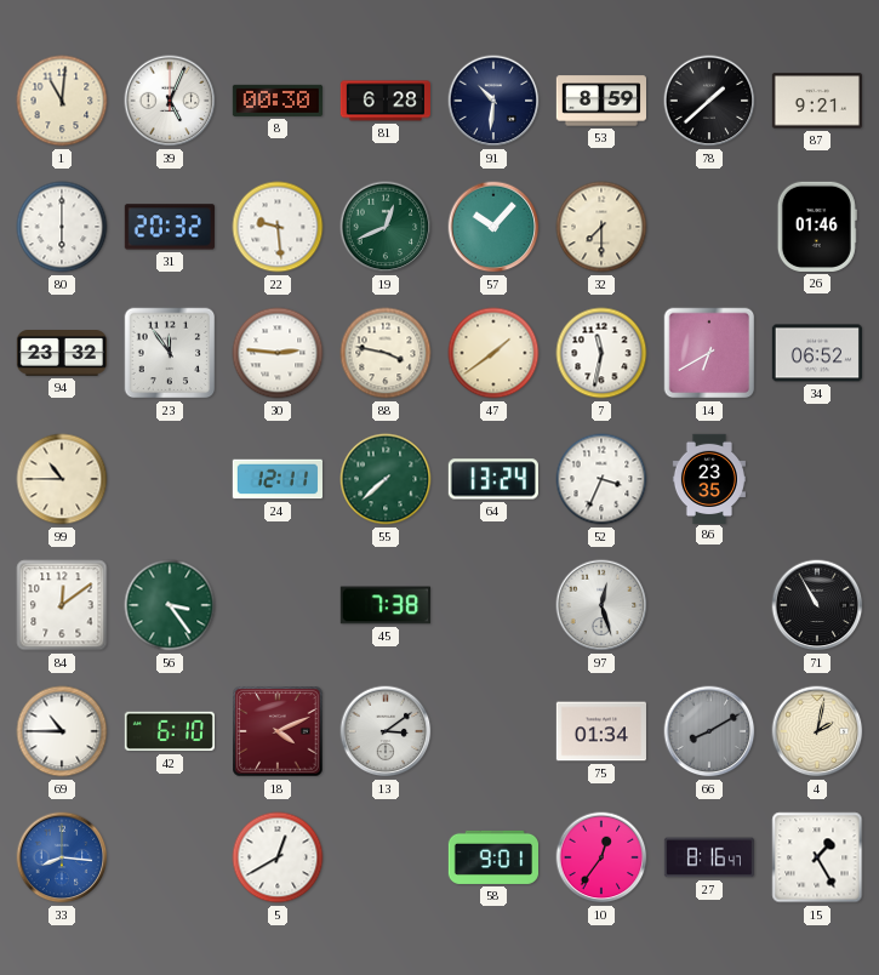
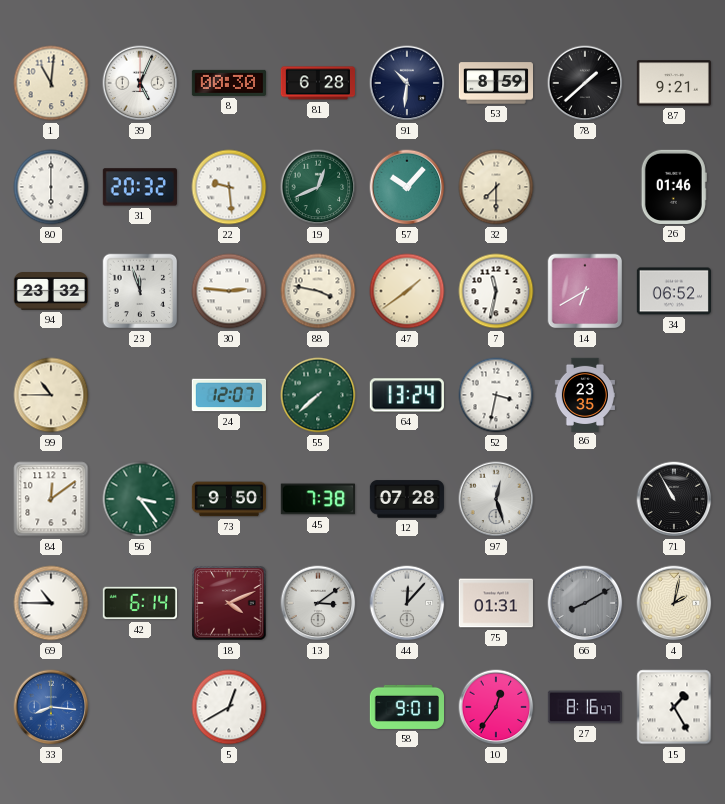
23: 11:54 -> 11:57
24: 12:11 -> 12:07
52: 3:34 -> 3:32
73: none -> 9:50
12: none -> 07:28
42: 6:10 -> 6:14
44: none -> 12:07
75: 01:34 -> 01:31
